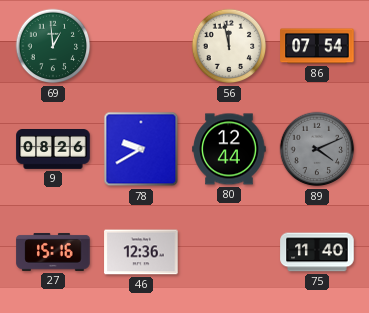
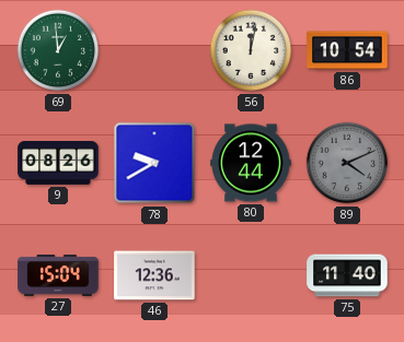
56: 11:58 -> 12:02
86: 07:54 -> 10:54
27: 15:16 -> 15:04
